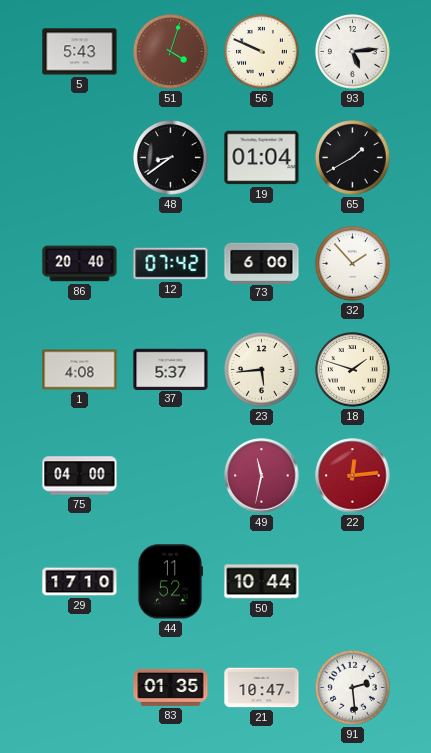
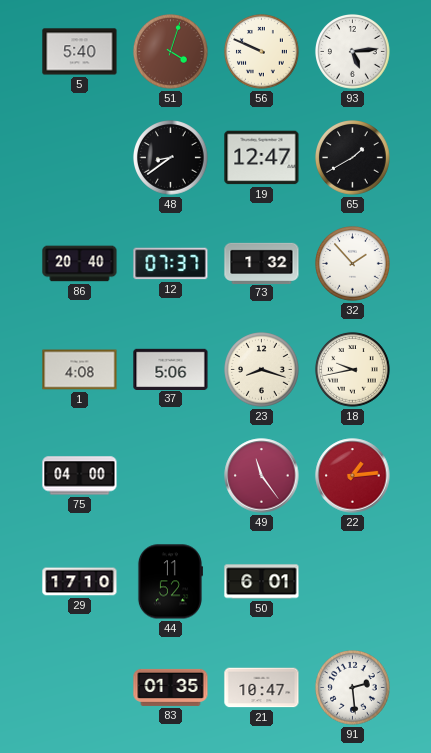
5: 5:43 -> 5:40
19: 01:04 -> 12:47
12: 07:42 -> 07:37
73: 6:00 -> 1:32
37: 5:37 -> 5:06
23: 5:44 -> 8:18
18: 1:48 -> 9:43
49: 11:32 -> 11:24
22: 12:14 -> 1:14
50: 10:44 -> 6:01
